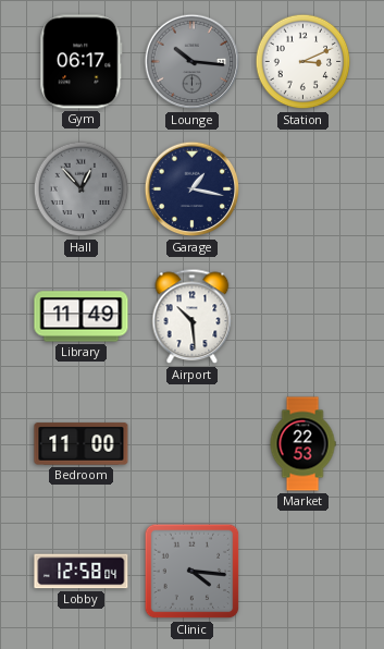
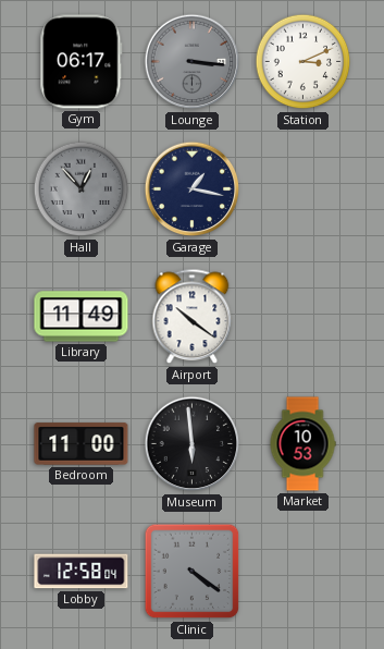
Lounge: 10:16 -> 3:16
Airport: 10:29 -> 10:21
Museum: none -> 5:59
Market: 22:53 -> 10:53
Clinic: 4:16 -> 4:21
